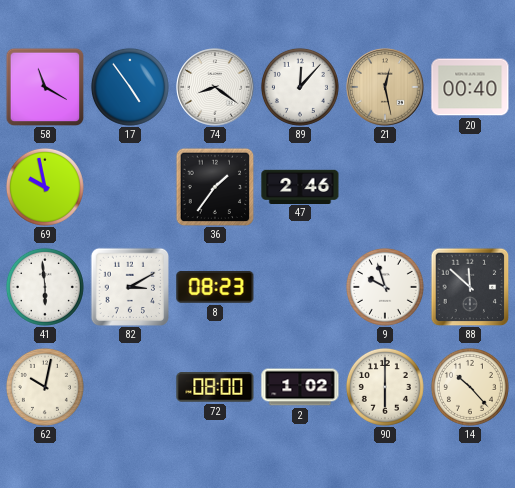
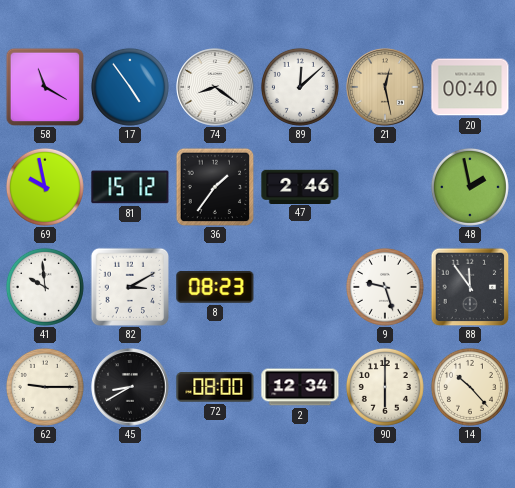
89: 12:07 -> 12:08
81: none -> 15:12
48: none -> 1:58
41: 5:59 -> 9:59
9: 9:57 -> 9:27
88: 11:52 -> 11:54
62: 10:02 -> 9:15
45: none -> 8:40
2: 1:02 -> 12:34
